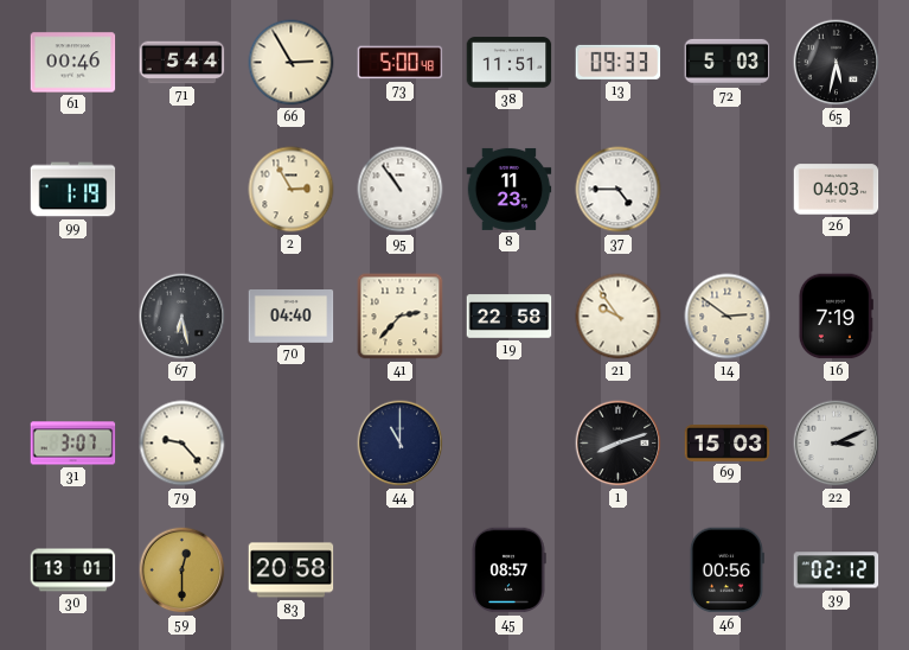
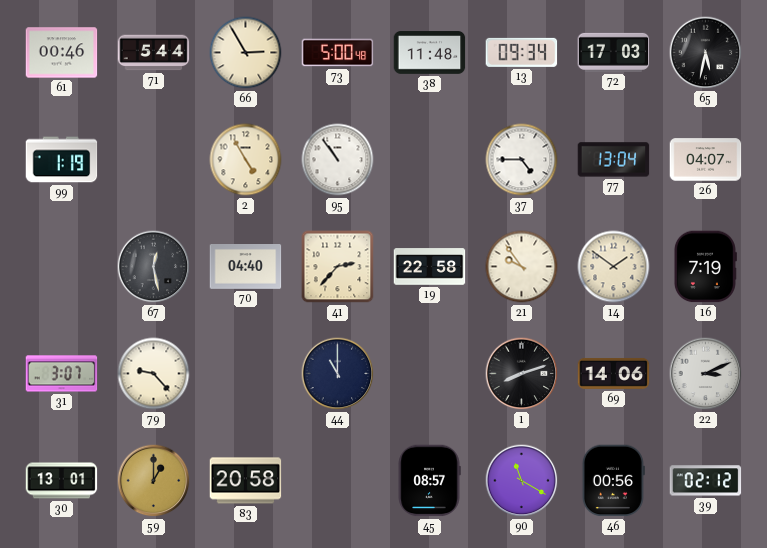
38: 11:51 -> 11:48
13: 09:33 -> 09:34
72: 5:03 -> 17:03
2: 2:55 -> 4:55
8: 11:23 -> none
77: none -> 13:04
26: 04:03 -> 04:07
67: 6:28 -> 12:28
14: 2:51 -> 1:51
69: 15:03 -> 14:06
59: 12:30 -> 1:00
90: none -> 11:20
